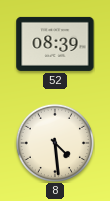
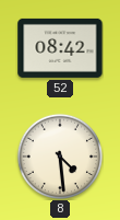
52: 08:39 -> 08:42
